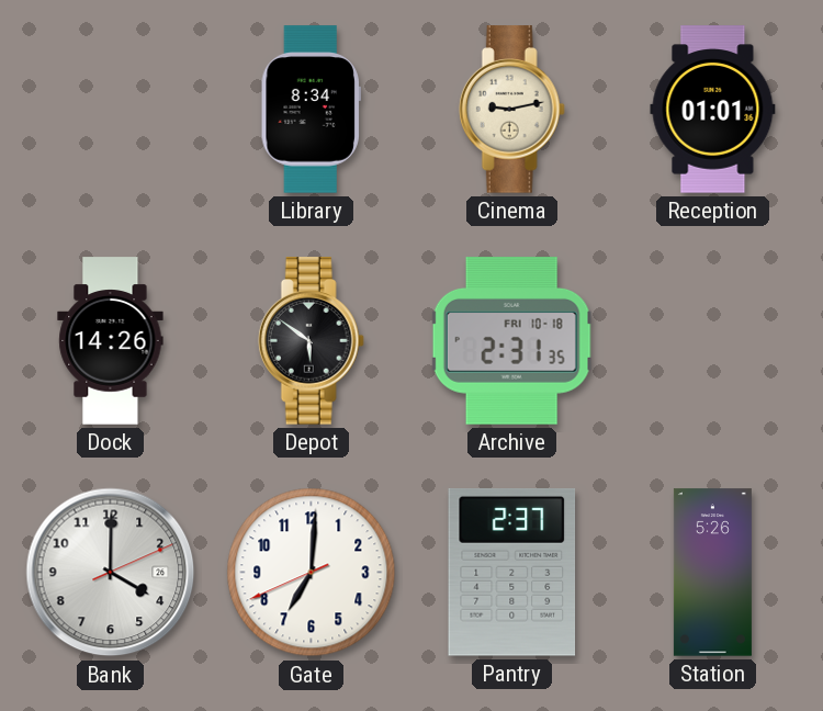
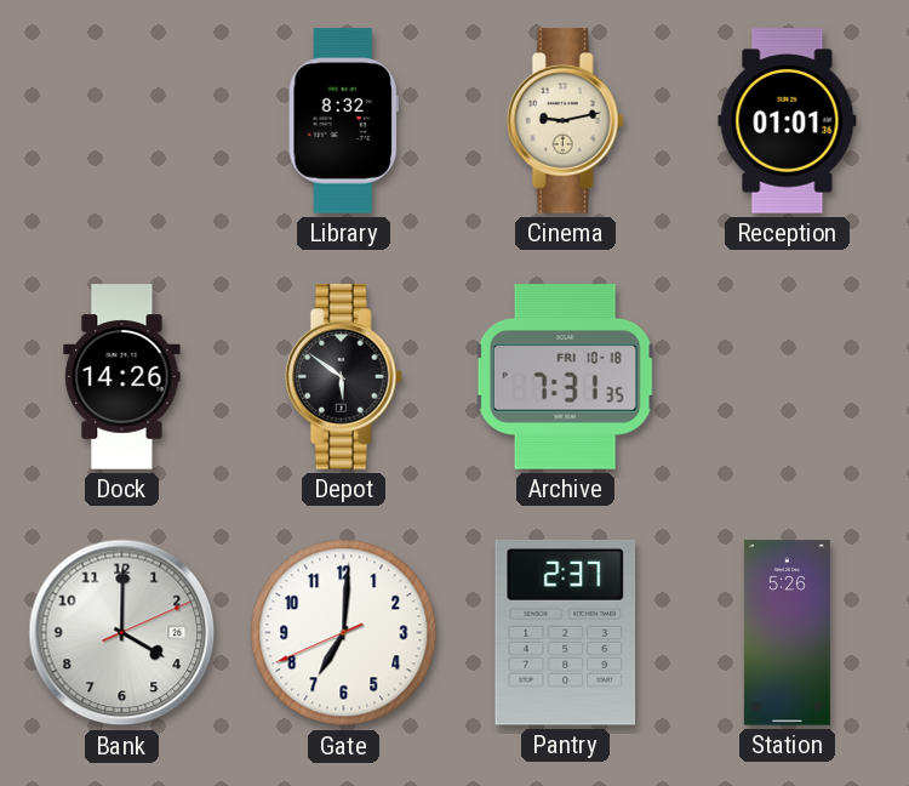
Library: 8:34 -> 8:32
Archive: 2:31 -> 7:31
